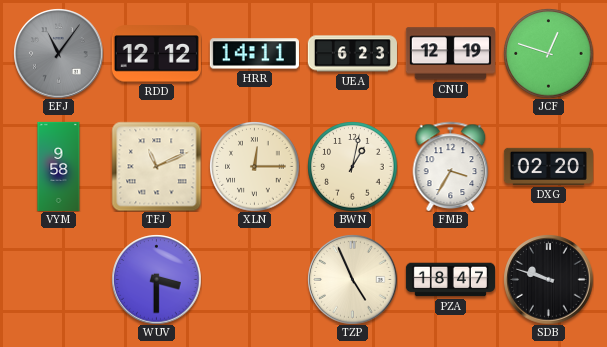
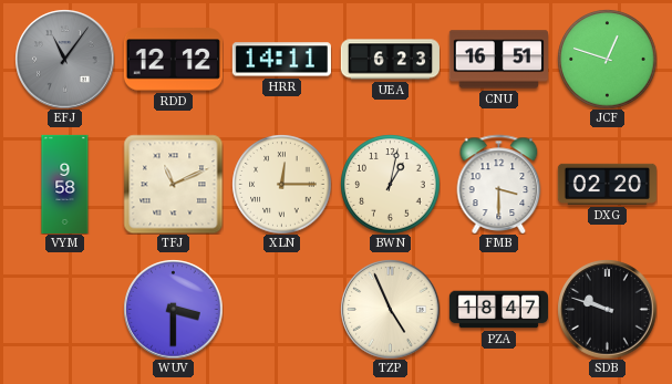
CNU: 12:19 -> 16:51
FMB: 3:35 -> 3:30
